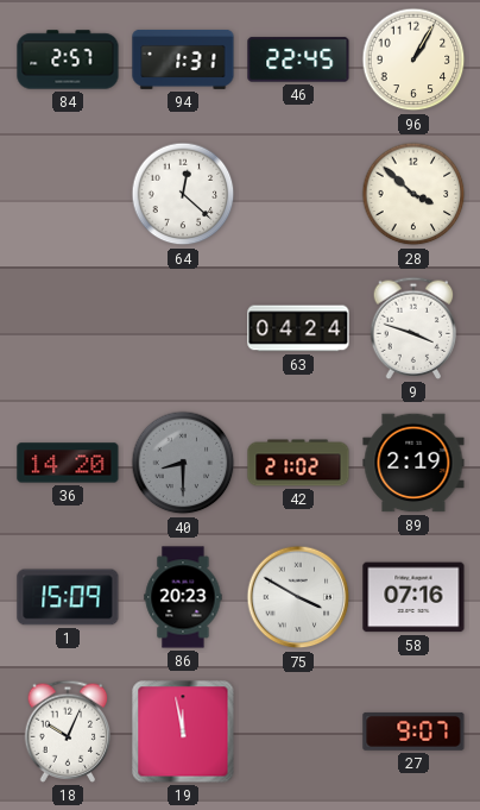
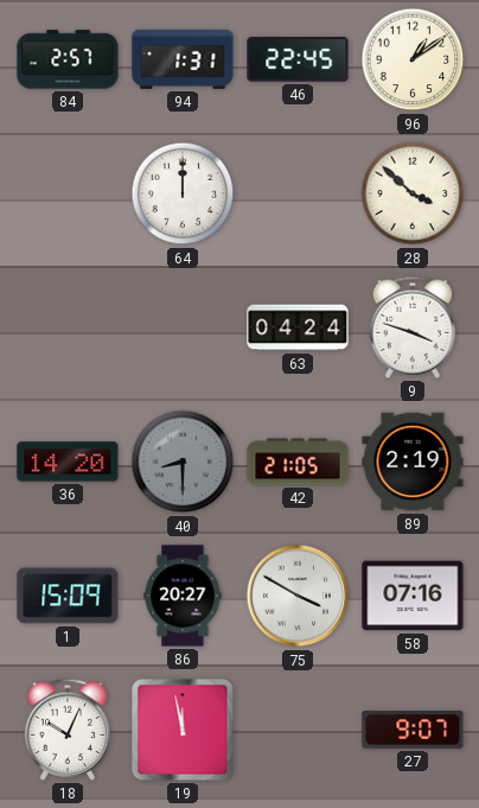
96: 1:05 -> 1:09
64: 12:22 -> 12:00
42: 21:02 -> 21:05
86: 20:23 -> 20:27
